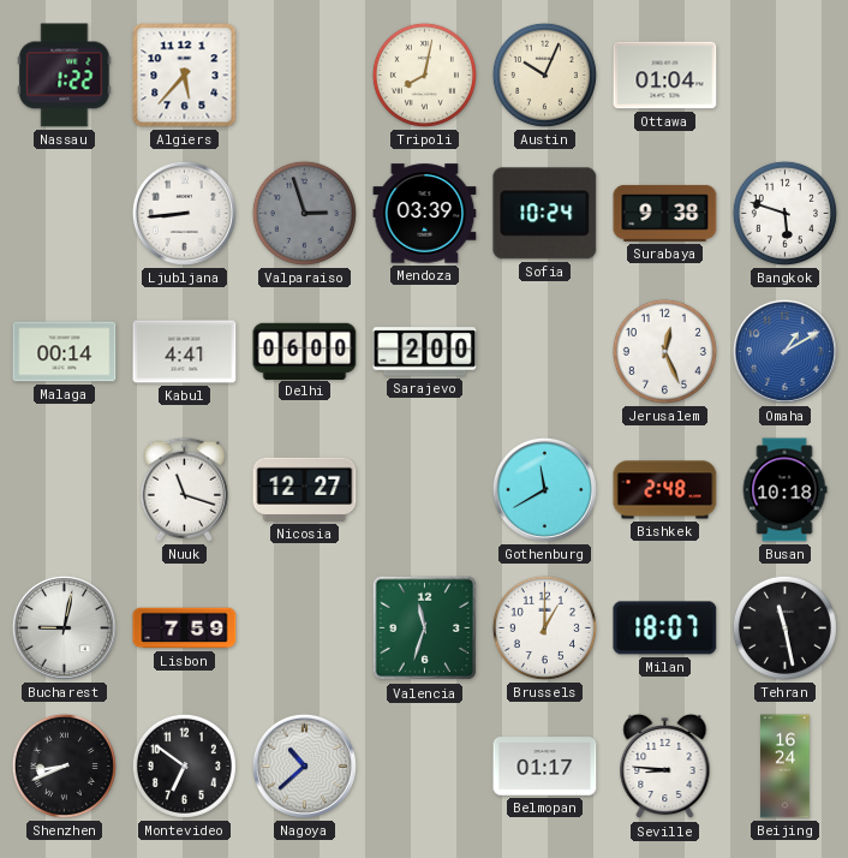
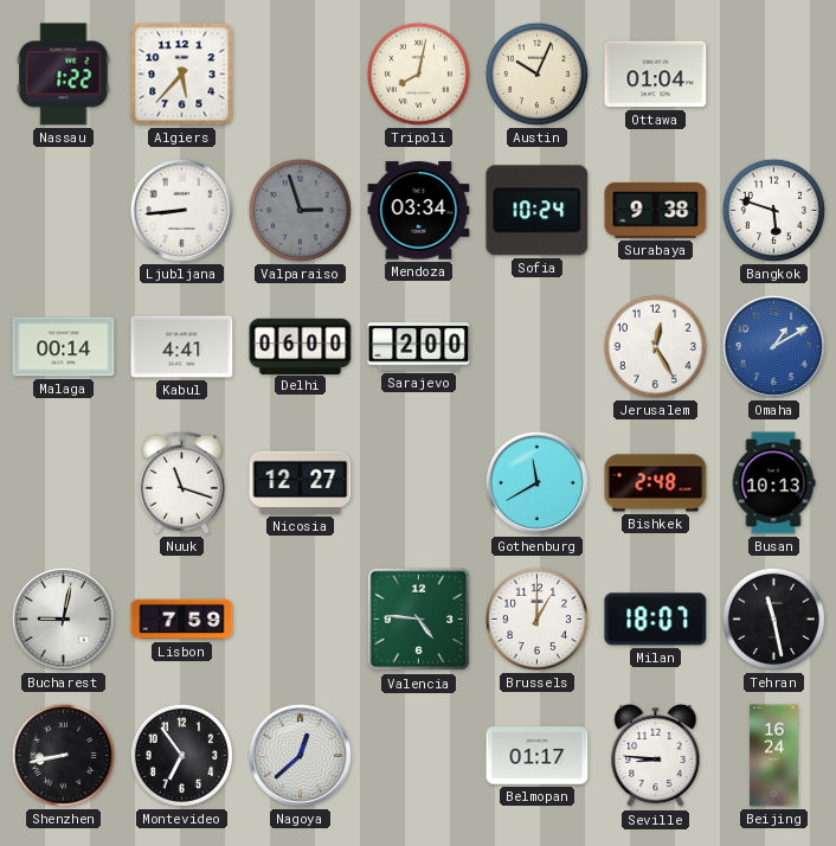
Mendoza: 03:39 -> 03:34
Jerusalem: 12:26 -> 12:25
Busan: 10:18 -> 10:13
Valencia: 11:33 -> 4:46
Shenzhen: 8:41 -> 8:43
Montevideo: 6:51 -> 6:54
Nagoya: 10:38 -> 12:38
